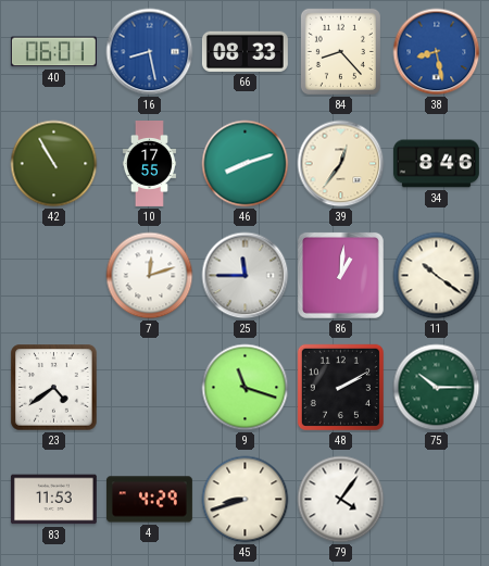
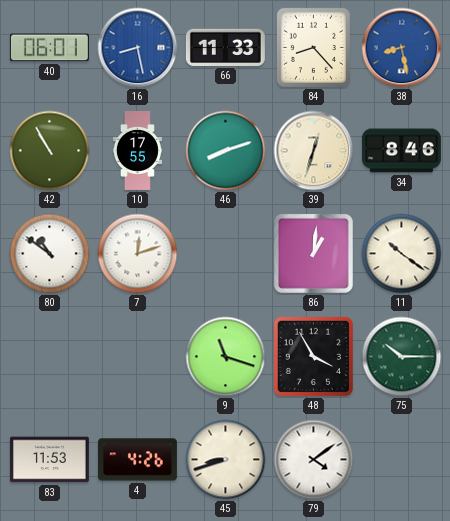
66: 08:33 -> 11:33
39: 12:36 -> 12:33
80: none -> 10:51
25: 11:45 -> none
23: 4:39 -> none
48: 2:10 -> 3:55
4: 4:29 -> 4:26
79: 4:06 -> 4:09
